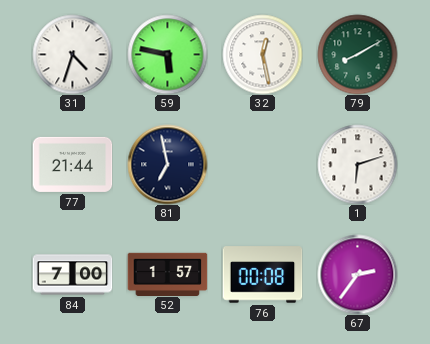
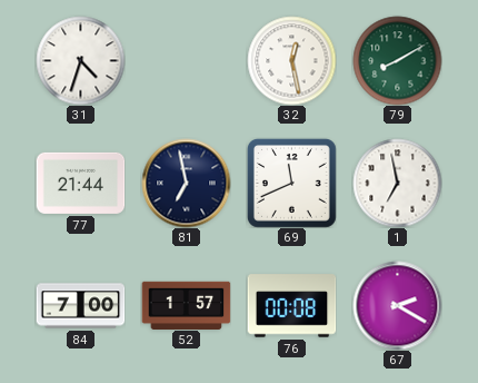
59: 5:47 -> none
69: none -> 11:41
1: 6:12 -> 6:58
67: 2:36 -> 2:20
